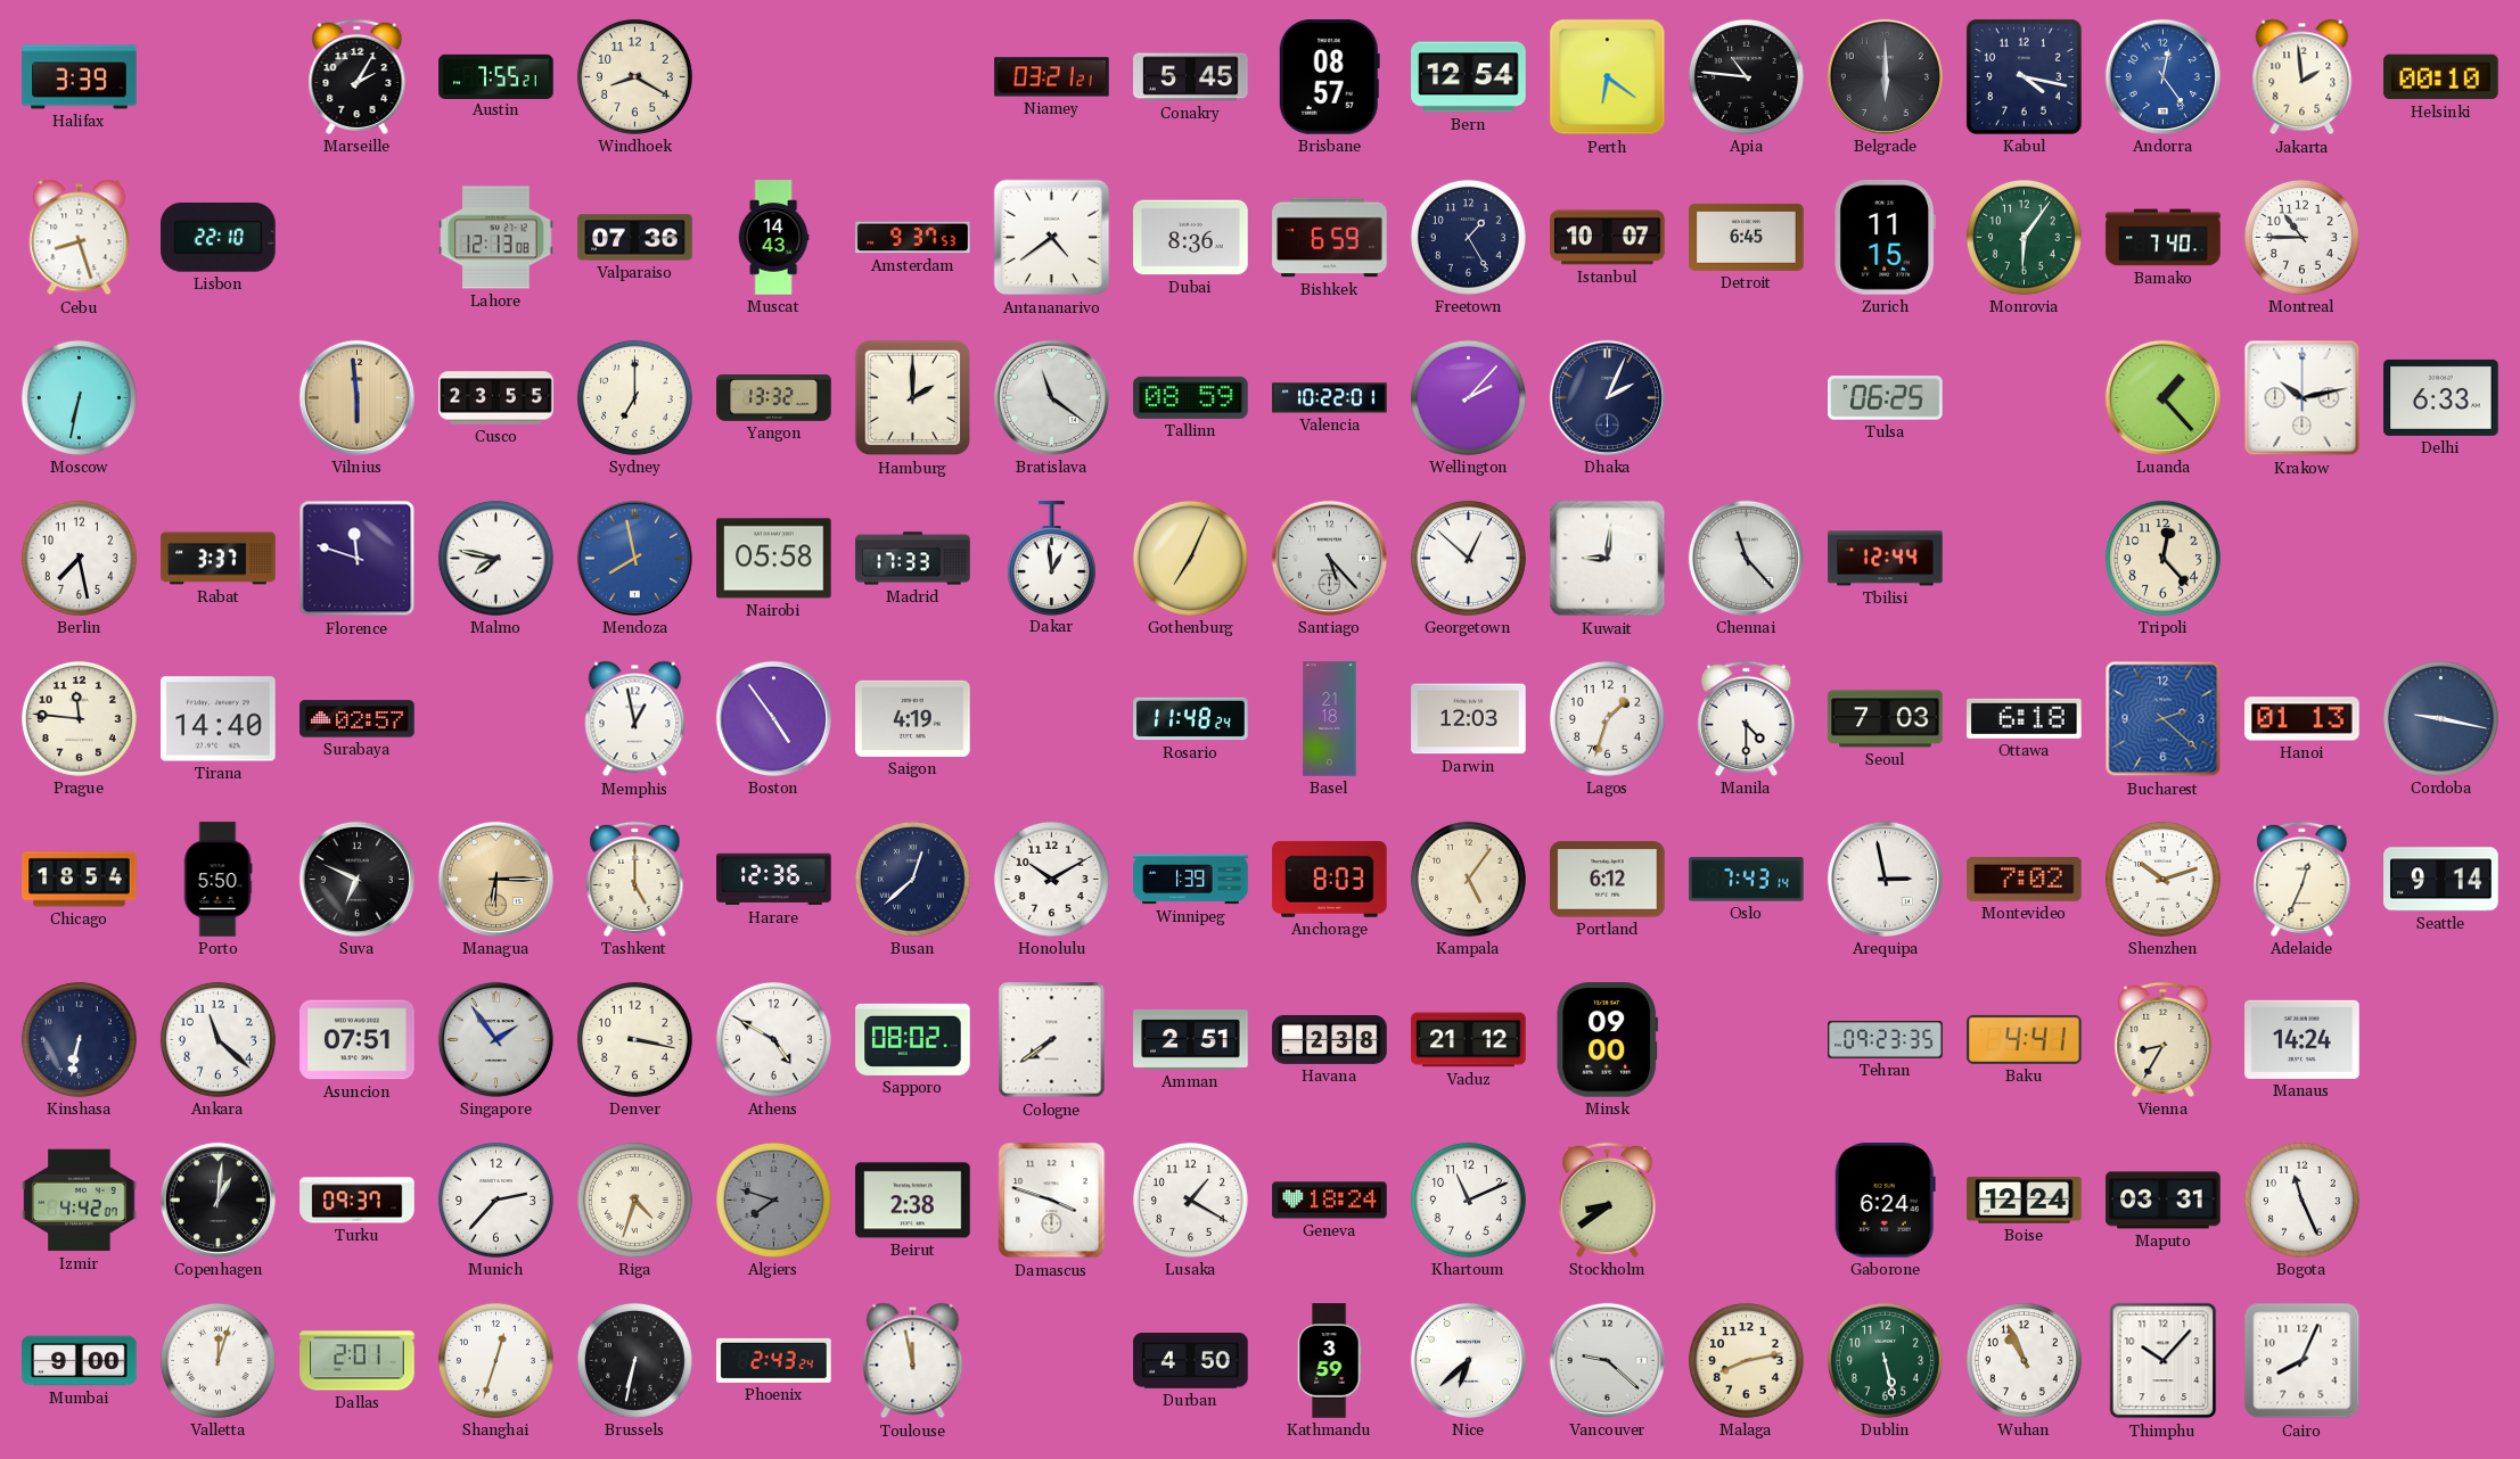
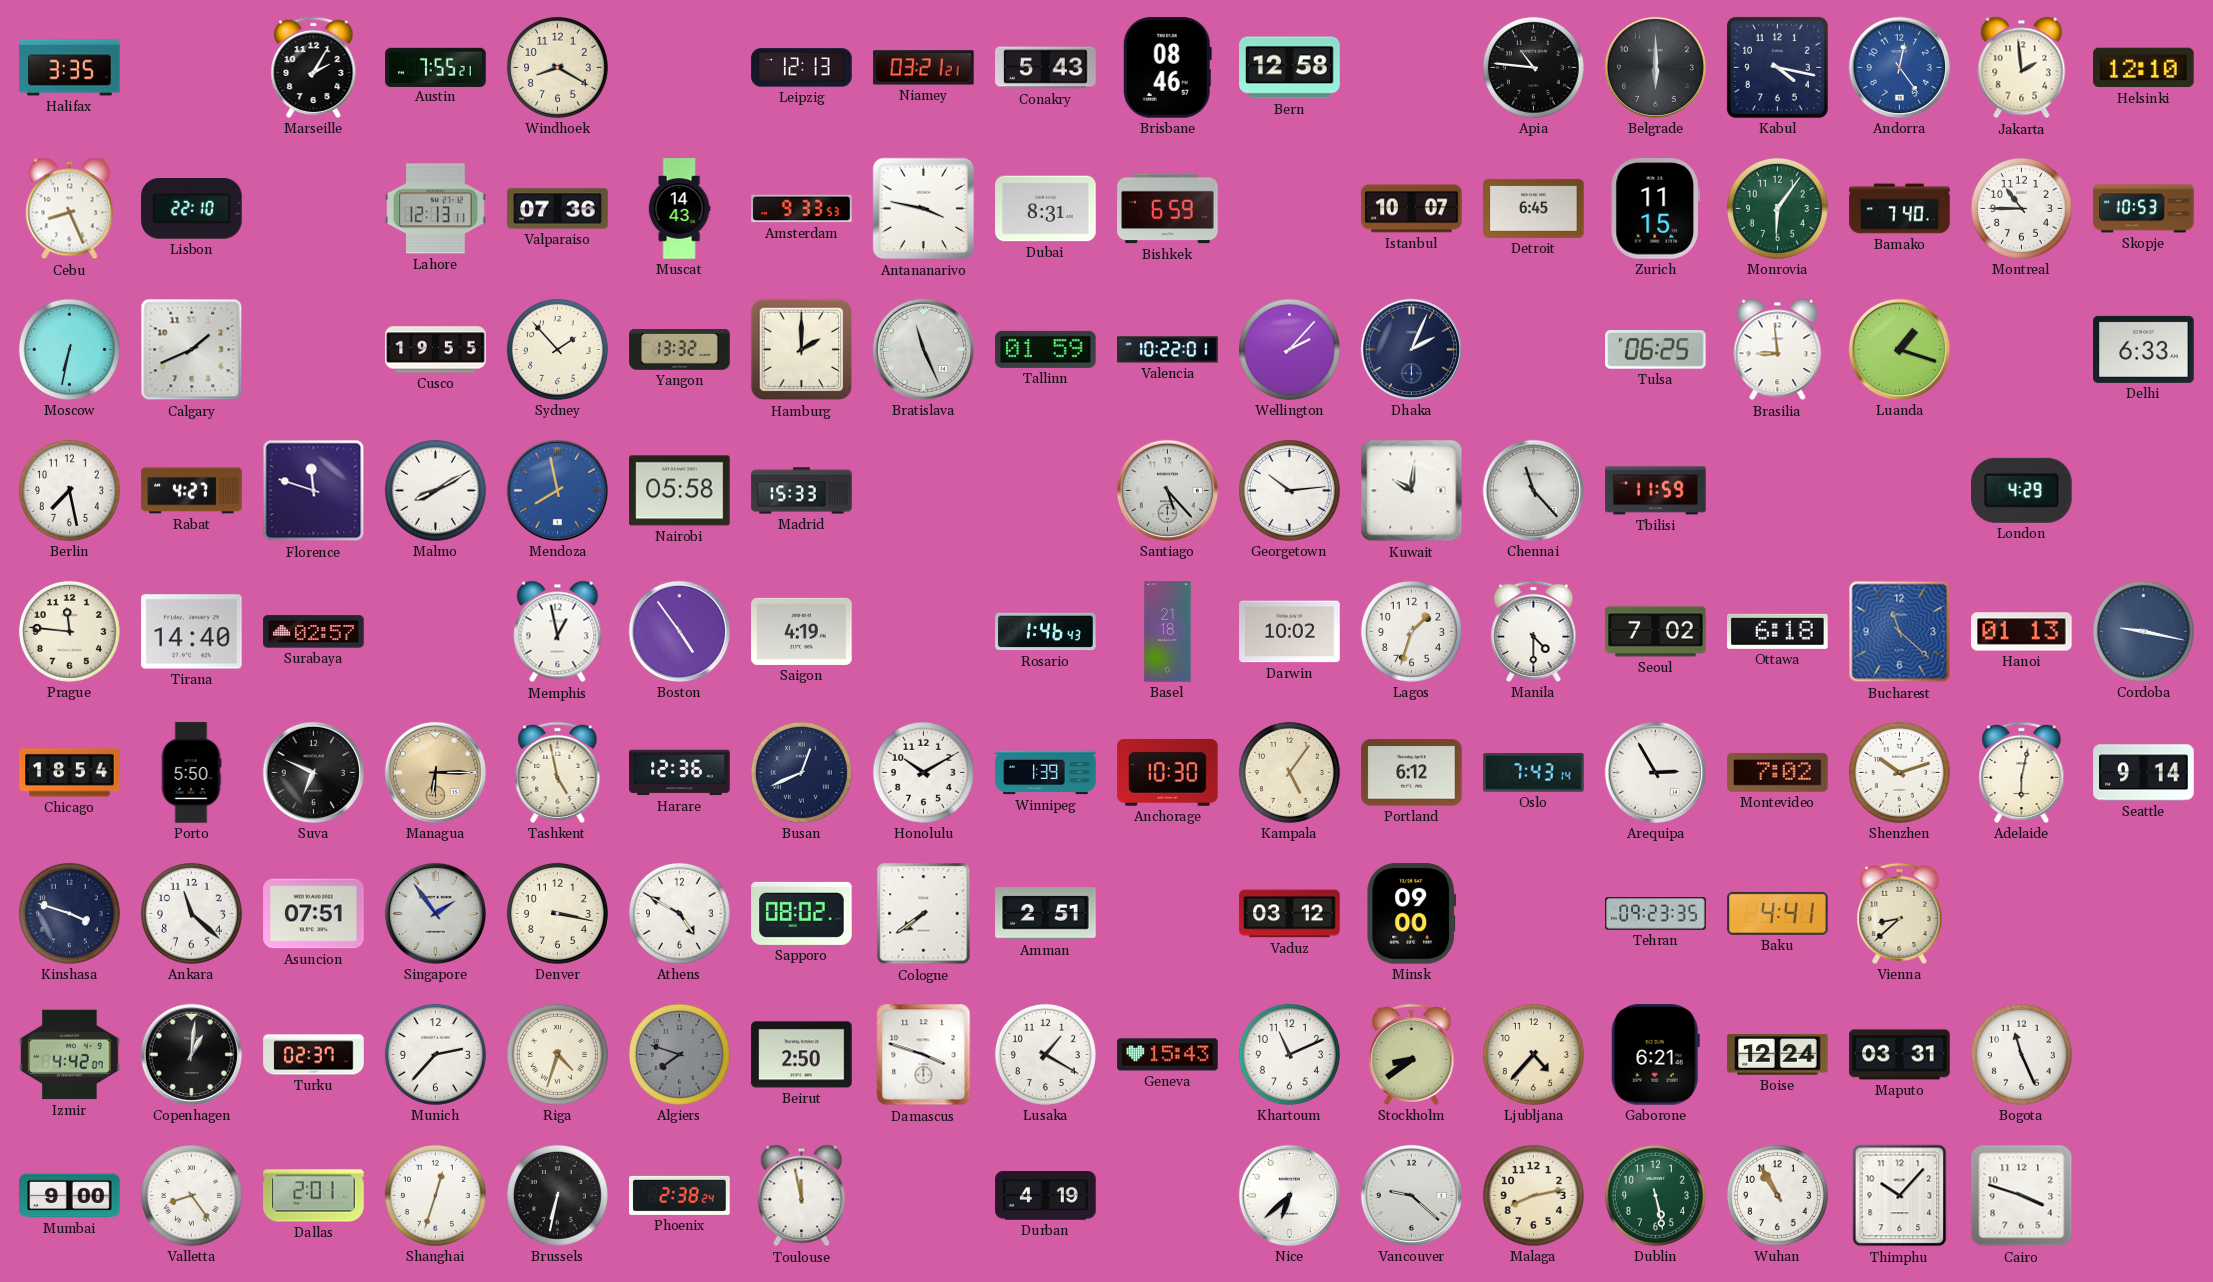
Halifax: 3:39 -> 3:35
Leipzig: none -> 12:13
Conakry: 5:45 -> 5:43
Brisbane: 08:57 -> 08:46
Bern: 12:54 -> 12:58
Perth: 6:21 -> none
Helsinki: 00:10 -> 12:10
Cebu: 8:27 -> 8:26
Lahore: 12:13:08 -> 12:13:11
Amsterdam: 9:37 -> 9:33
Antananarivo: 4:39 -> 3:47
Dubai: 8:36 -> 8:31
Freetown: 1:25 -> none
Skopje: none -> 10:53
Calgary: none -> 1:41
Vilnius: 5:59 -> none
Cusco: 23:55 -> 19:55
Sydney: 7:00 -> 1:53
Bratislava: 11:21 -> 11:26
Tallinn: 08:59 -> 01:59
Brasilia: none -> 8:59
Luanda: 1:23 -> 1:18
Krakow: 10:13 -> none
Rabat: 3:37 -> 4:27
Malmo: 7:47 -> 8:10
Madrid: 17:33 -> 15:33
Dakar: 12:59 -> none
Gothenburg: 7:04 -> none
Georgetown: 12:52 -> 10:14
Kuwait: 9:01 -> 10:01
Tbilisi: 12:44 -> 11:59
Tripoli: 12:23 -> none
London: none -> 4:29
Rosario: 11:48 -> 1:46
Darwin: 12:03 -> 10:02
Seoul: 7:03 -> 7:02
Bucharest: 2:22 -> 11:22
Tashkent: 5:00 -> 4:58
Busan: 12:38 -> 12:41
Anchorage: 8:03 -> 10:30
Arequipa: 2:58 -> 2:55
Adelaide: 12:34 -> 6:02
Kinshasa: 6:32 -> 3:48
Havana: 2:38 -> none
Vaduz: 21:12 -> 03:12
Vienna: 8:35 -> 8:38
Manaus: 14:24 -> none
Turku: 09:37 -> 02:37
Beirut: 2:38 -> 2:50
Geneva: 18:24 -> 15:43
Ljubljana: none -> 4:37
Gaborone: 6:24 -> 6:21
Valletta: 12:03 -> 8:24
Phoenix: 2:43 -> 2:38
Durban: 4:50 -> 4:19
Kathmandu: 3:59 -> none
Wuhan: 10:56 -> 10:55
Cairo: 8:04 -> 3:48
